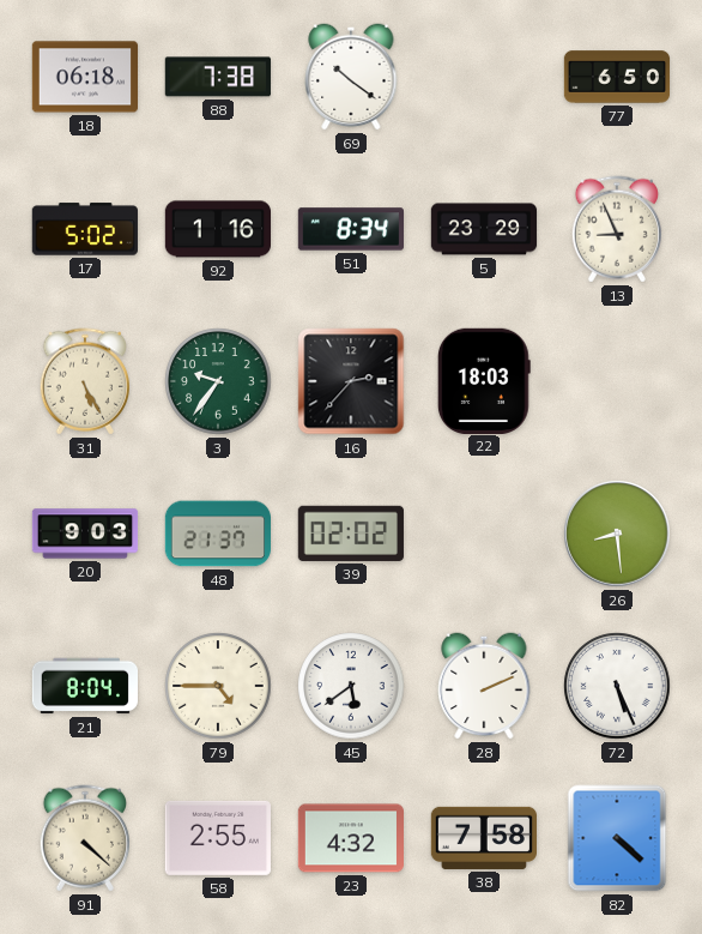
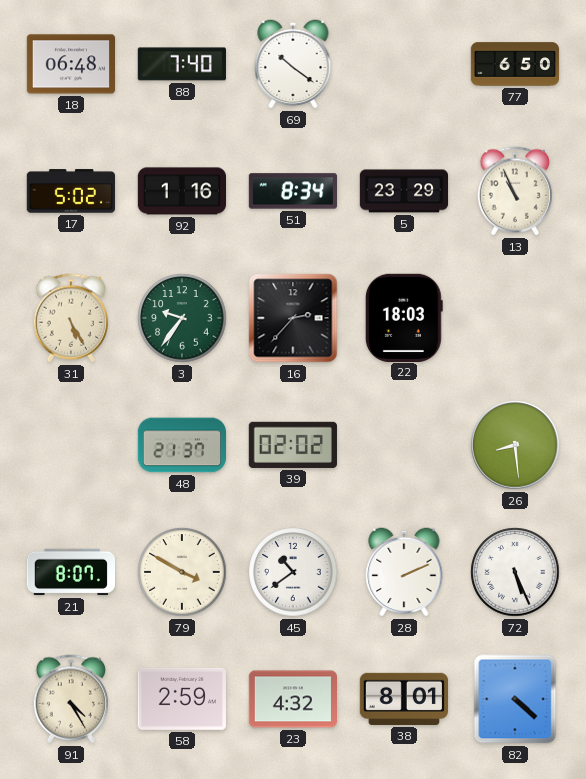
18: 06:18 -> 06:48
88: 7:38 -> 7:40
13: 8:56 -> 10:56
20: 9:03 -> none
21: 8:04 -> 8:07
79: 4:45 -> 3:50
45: 5:39 -> 10:39
91: 4:22 -> 4:25
58: 2:55 -> 2:59
38: 7:58 -> 8:01
